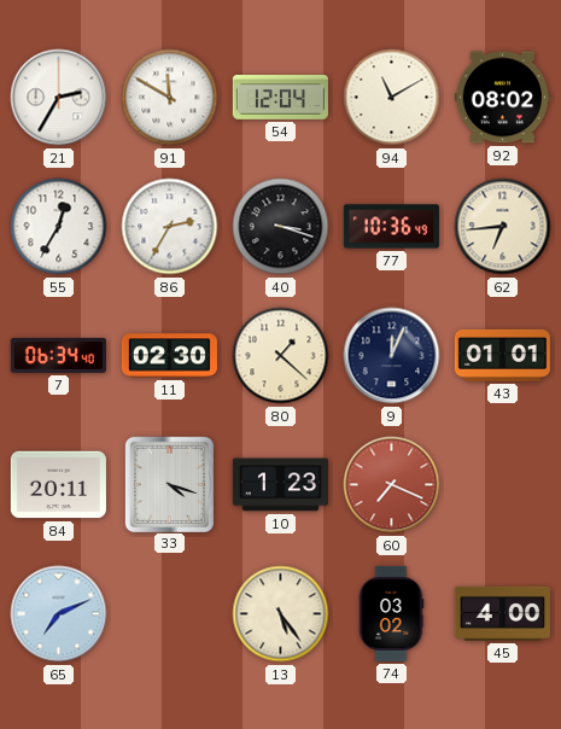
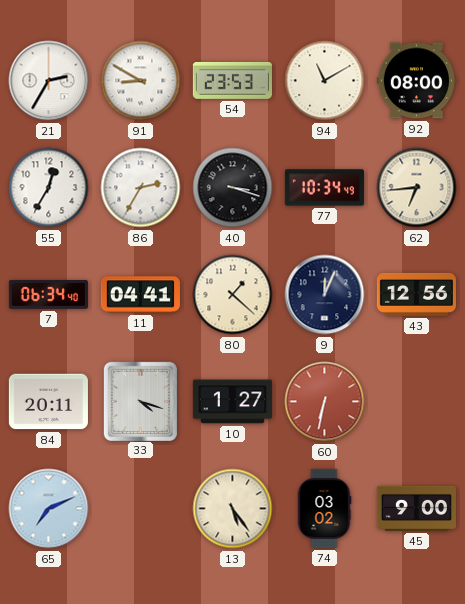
91: 11:50 -> 8:50
54: 12:04 -> 23:53
92: 08:02 -> 08:00
77: 10:36 -> 10:34
11: 02:30 -> 04:41
43: 01:01 -> 12:56
10: 1:23 -> 1:27
60: 7:19 -> 6:32
45: 4:00 -> 9:00
